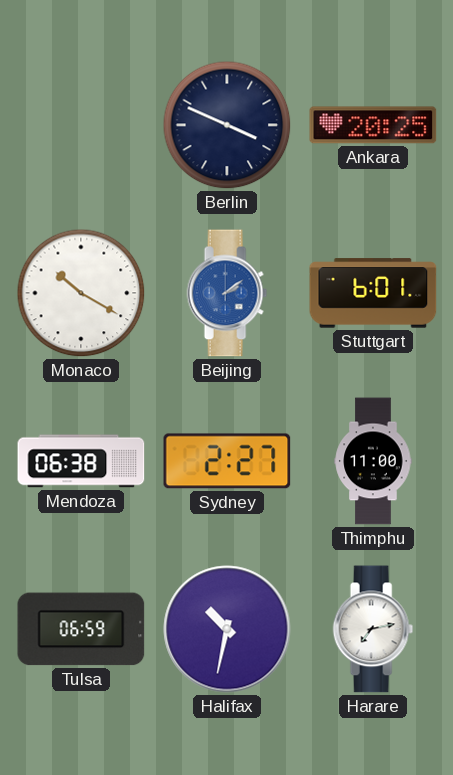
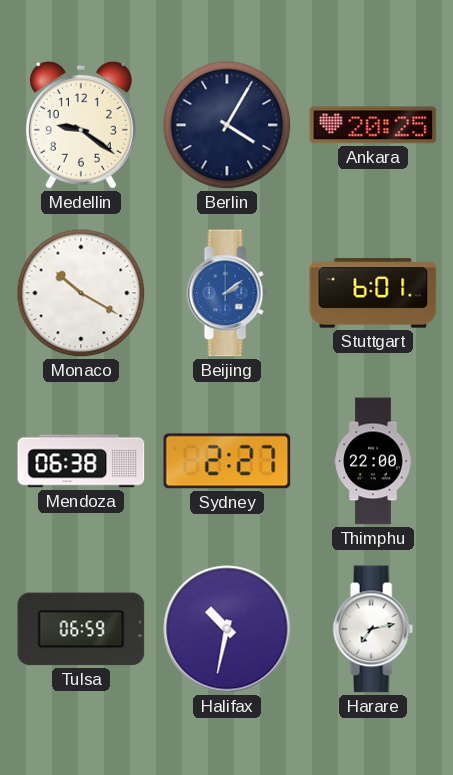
Medellin: none -> 9:21
Berlin: 3:49 -> 4:05
Thimphu: 11:00 -> 22:00
